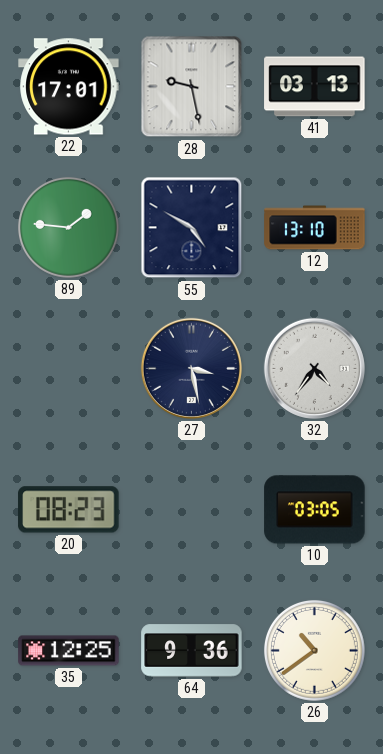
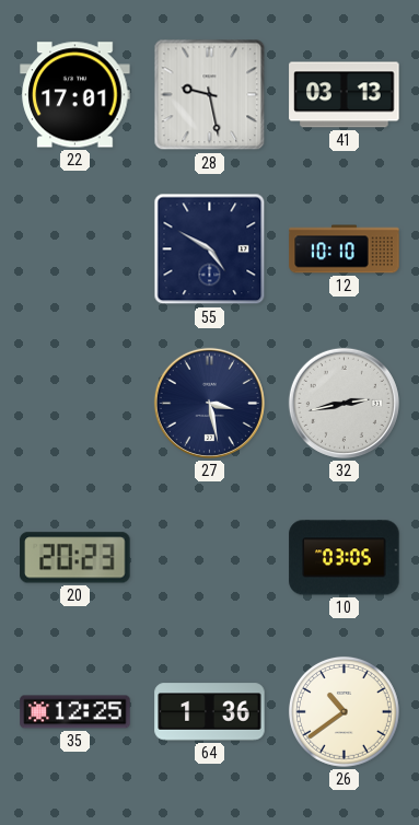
89: 1:46 -> none
12: 13:10 -> 10:10
32: 4:36 -> 2:43
20: 08:23 -> 20:23
64: 9:36 -> 1:36
